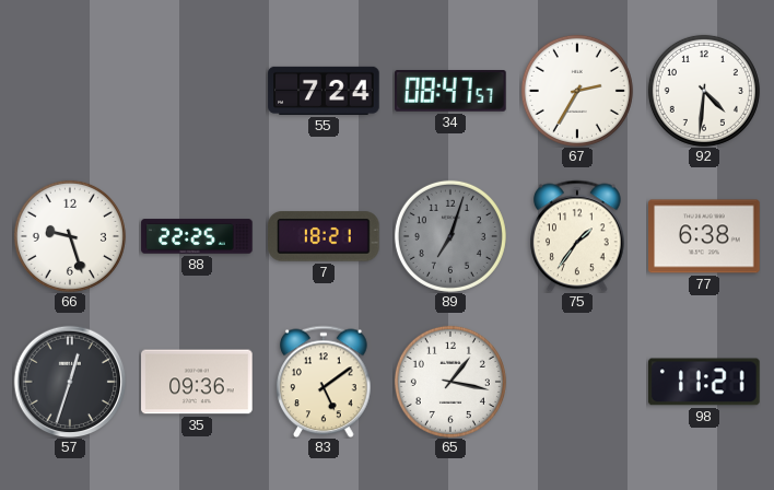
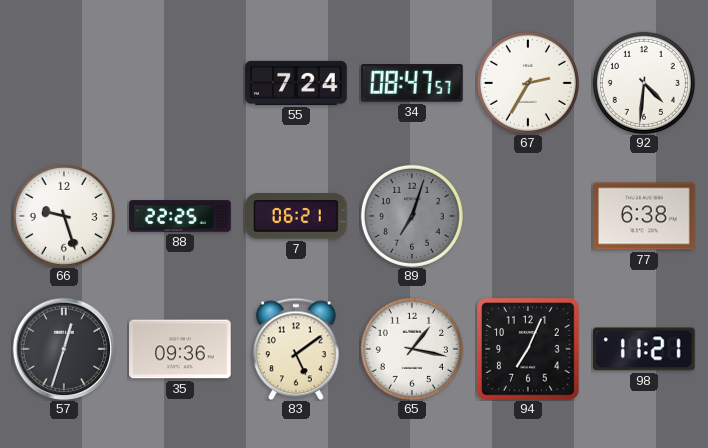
7: 18:21 -> 06:21
75: 1:36 -> none
94: none -> 7:04
